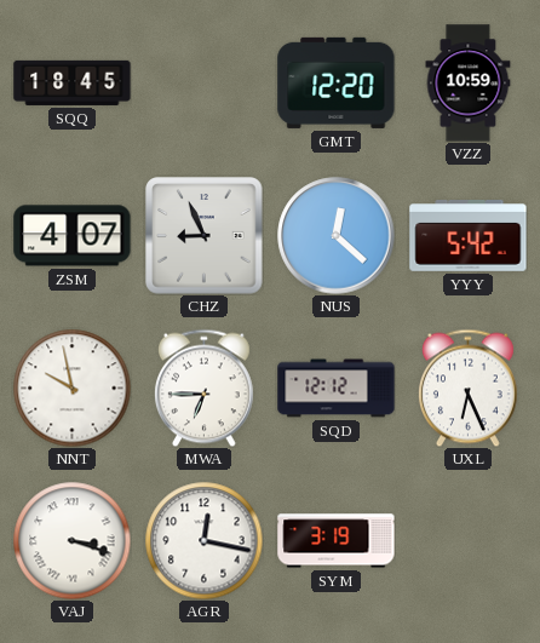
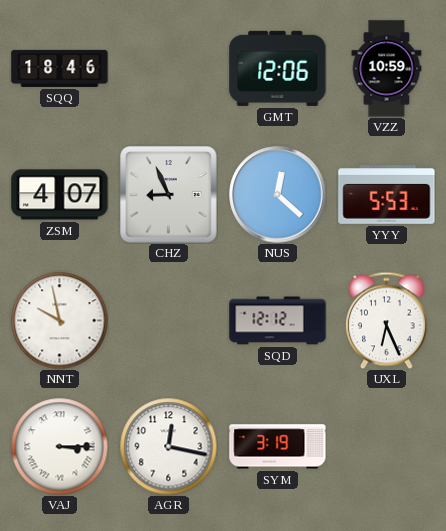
SQQ: 18:45 -> 18:46
GMT: 12:20 -> 12:06
YYY: 5:42 -> 5:53
MWA: 6:45 -> none
VAJ: 3:18 -> 3:15
